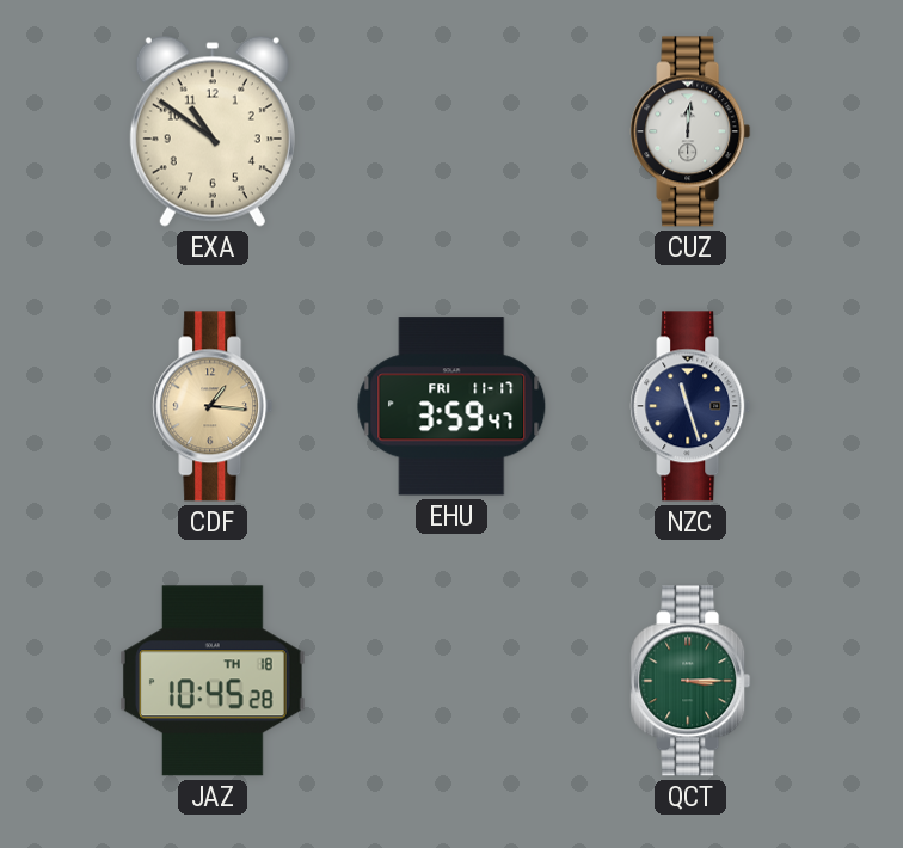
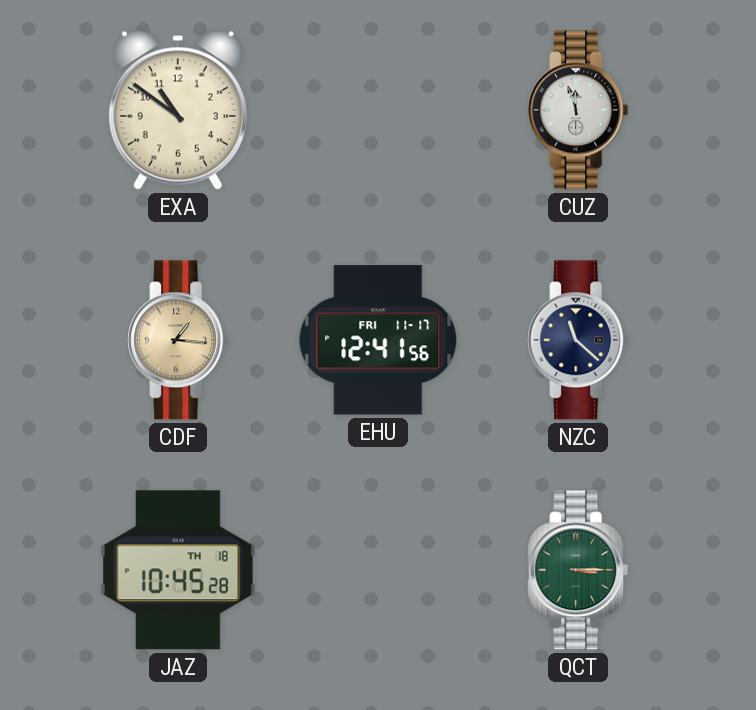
CUZ: 12:01 -> 11:57
EHU: 3:59 -> 12:41
NZC: 11:27 -> 11:22
